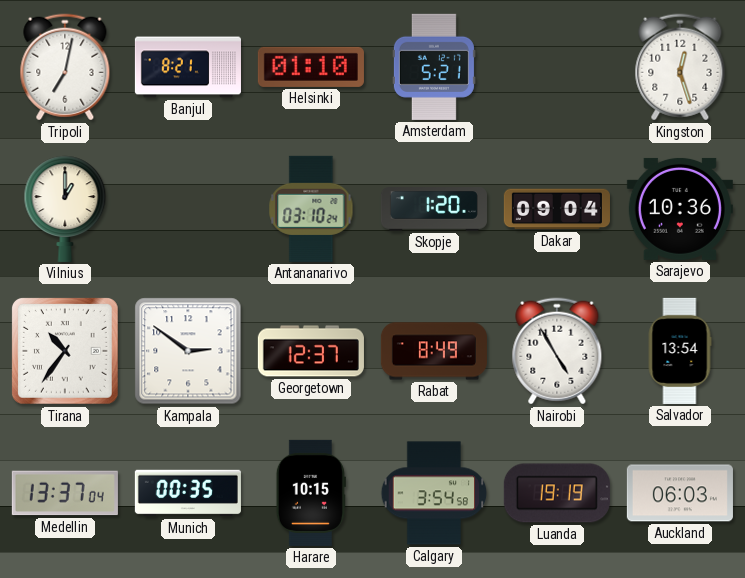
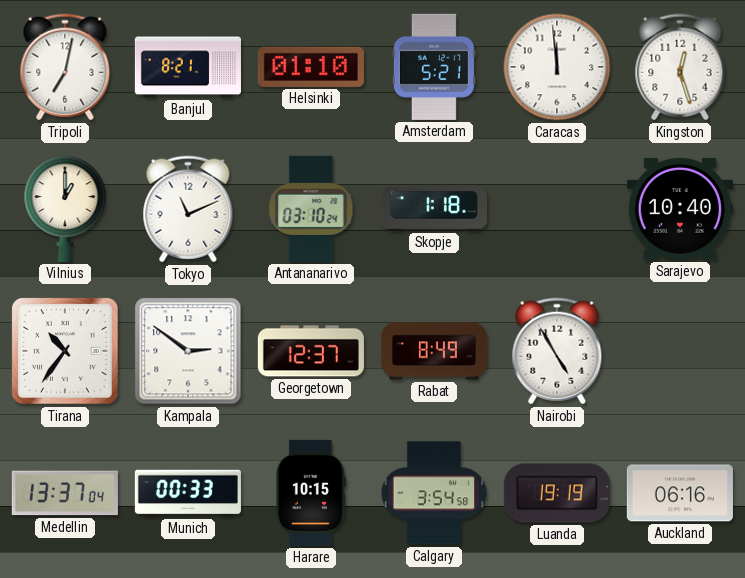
Caracas: none -> 11:59
Tokyo: none -> 11:11
Skopje: 1:20 -> 1:18
Dakar: 09:04 -> none
Sarajevo: 10:36 -> 10:40
Salvador: 13:54 -> none
Munich: 00:35 -> 00:33
Auckland: 06:03 -> 06:16
